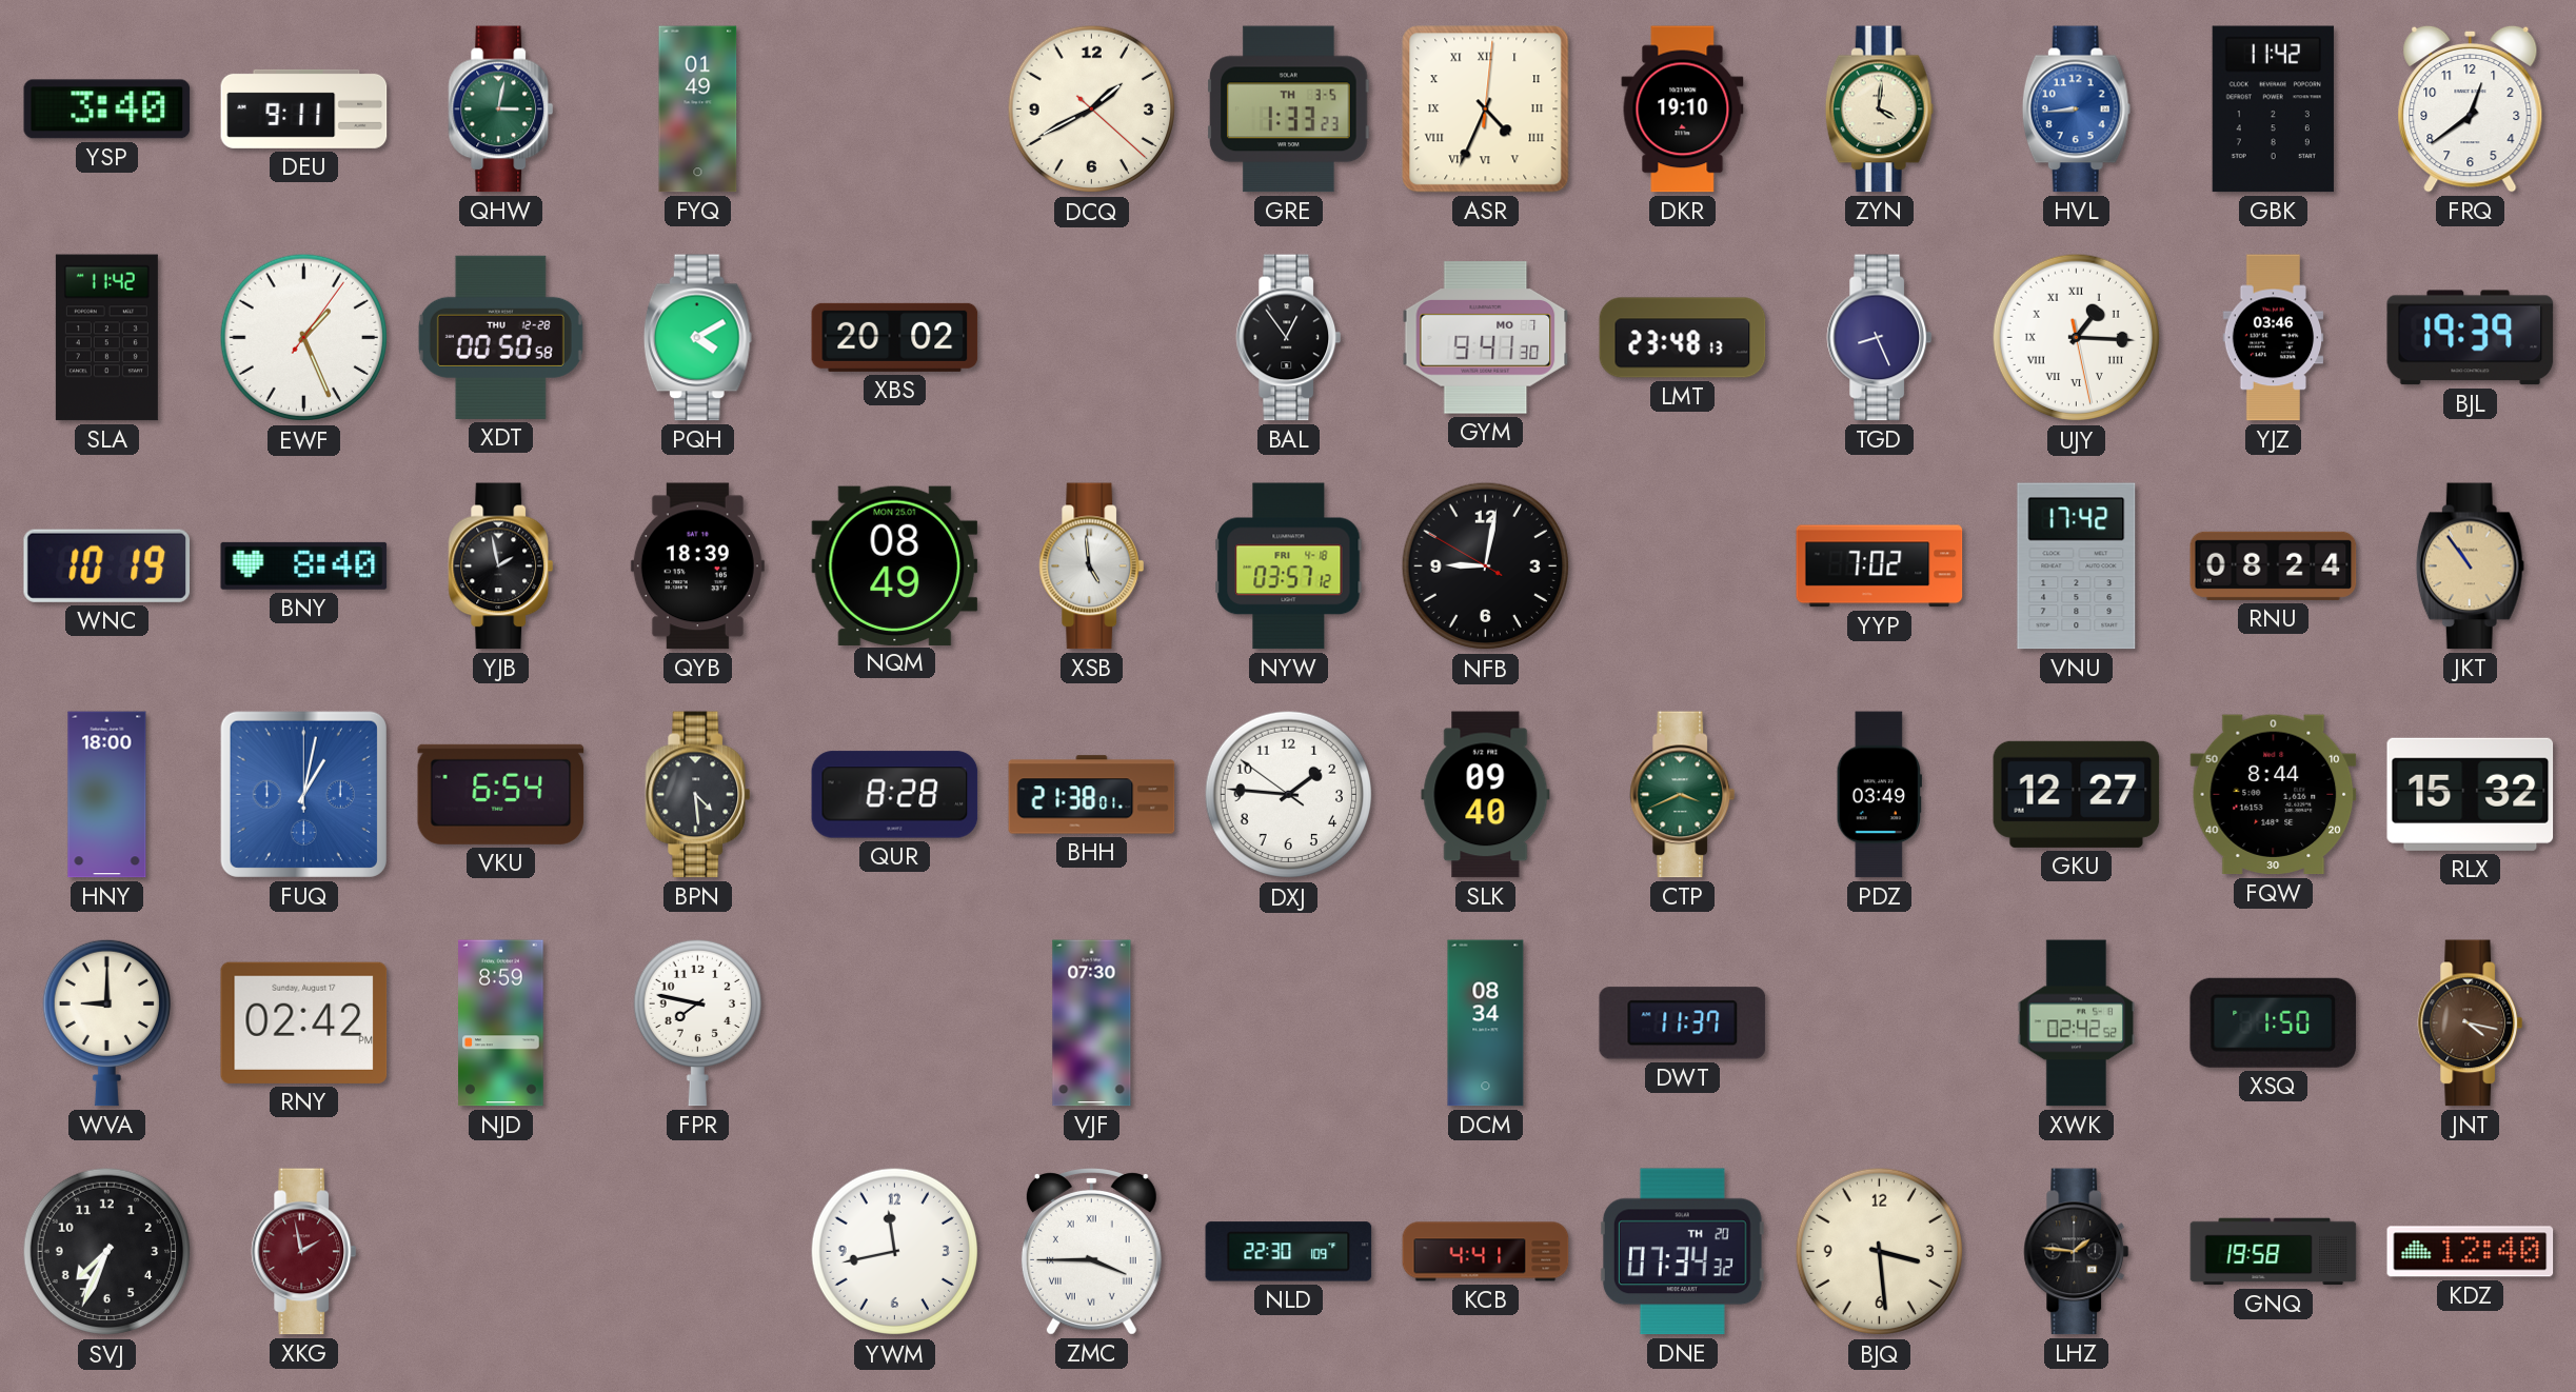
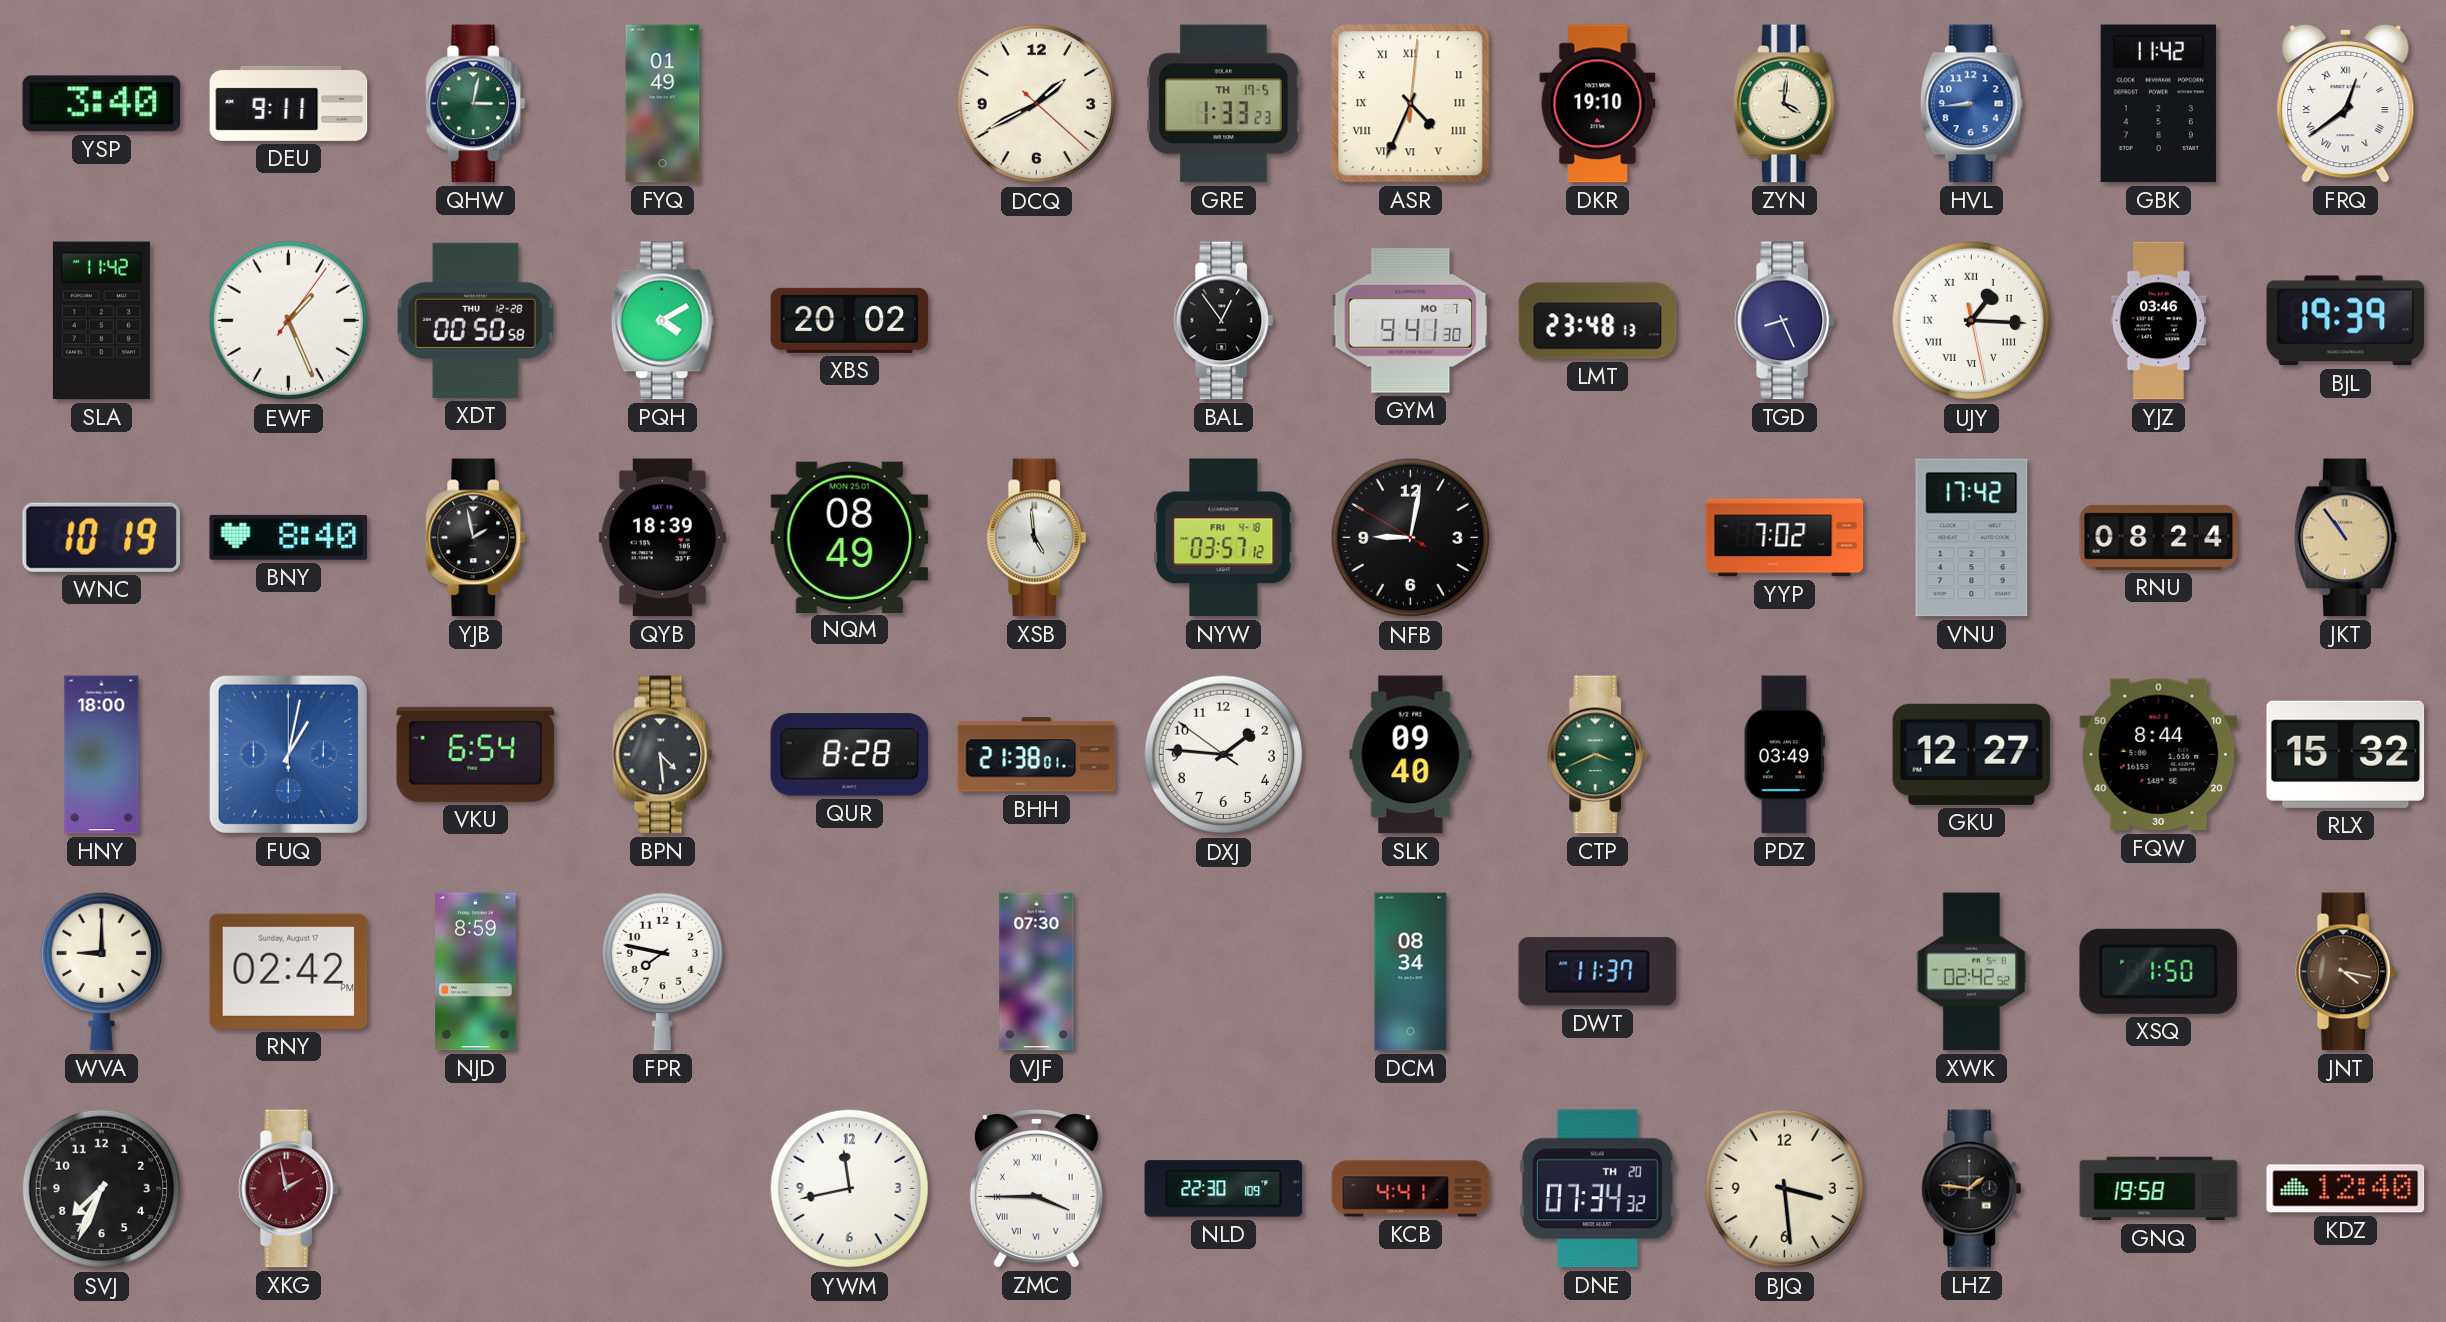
GRE date: TH 3-5 -> TH 17-5
FRQ numerals: Arabic -> Roman
